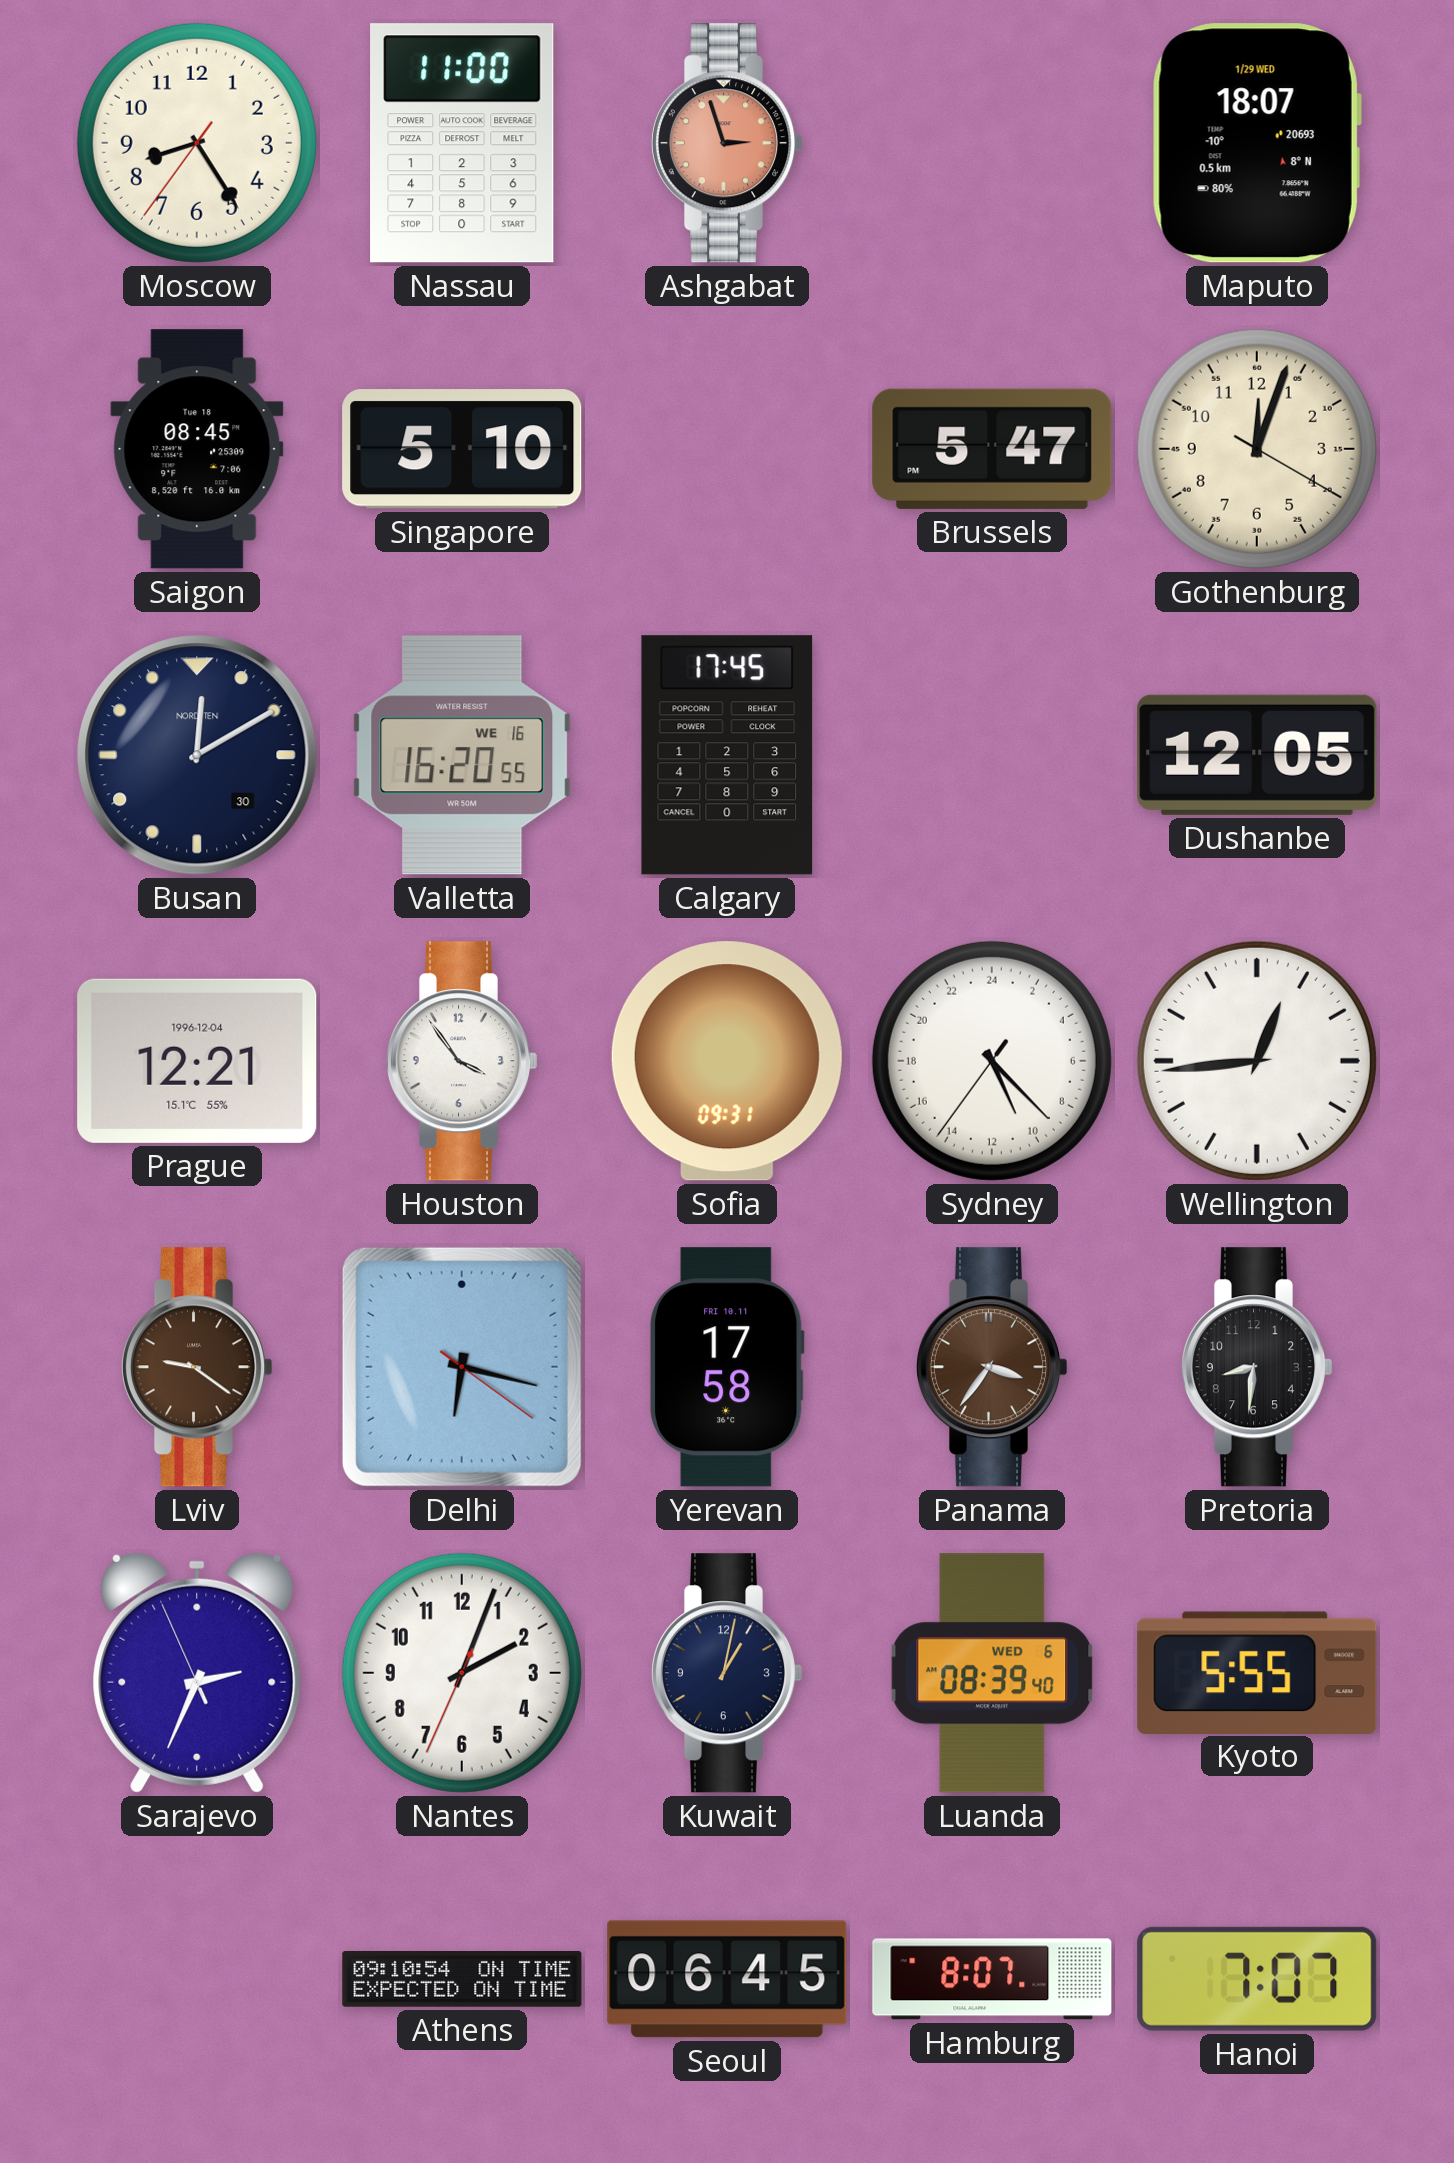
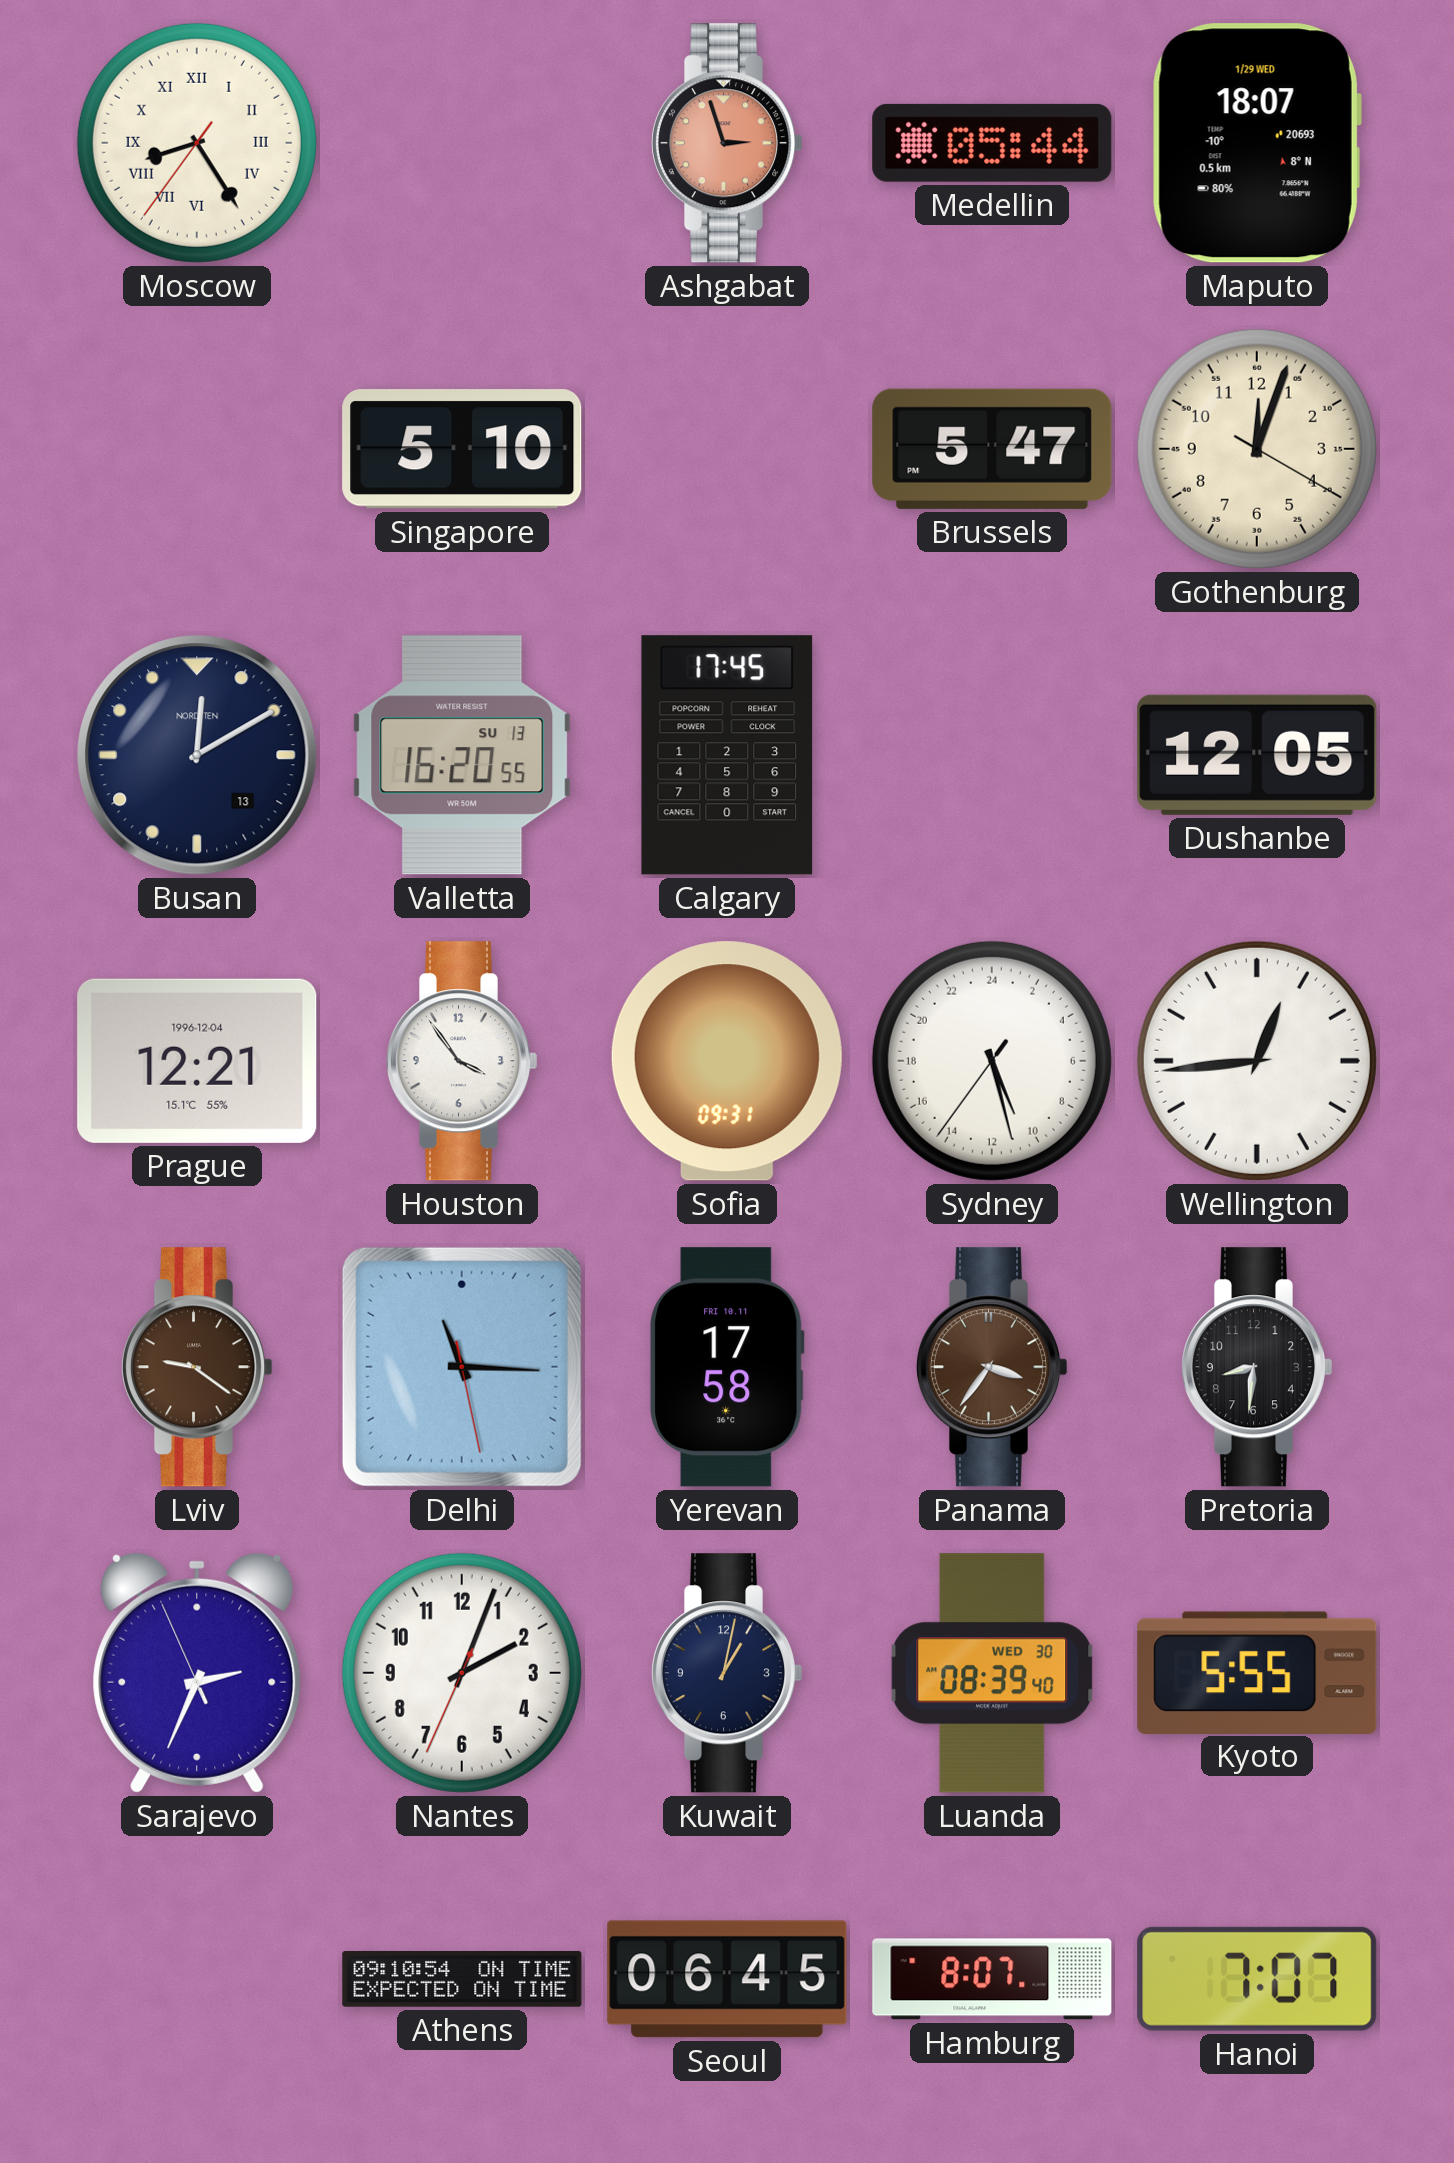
Moscow numerals: Arabic -> Roman
Nassau: 11:00 -> none
Medellin: none -> 05:44
Saigon: 08:45 -> none
Busan date: 30 -> 13
Valletta date: WE 16 -> SU 13
Sydney: 10:22 -> 10:27
Delhi: 6:17 -> 11:15
Luanda date: WED 6 -> WED 30
